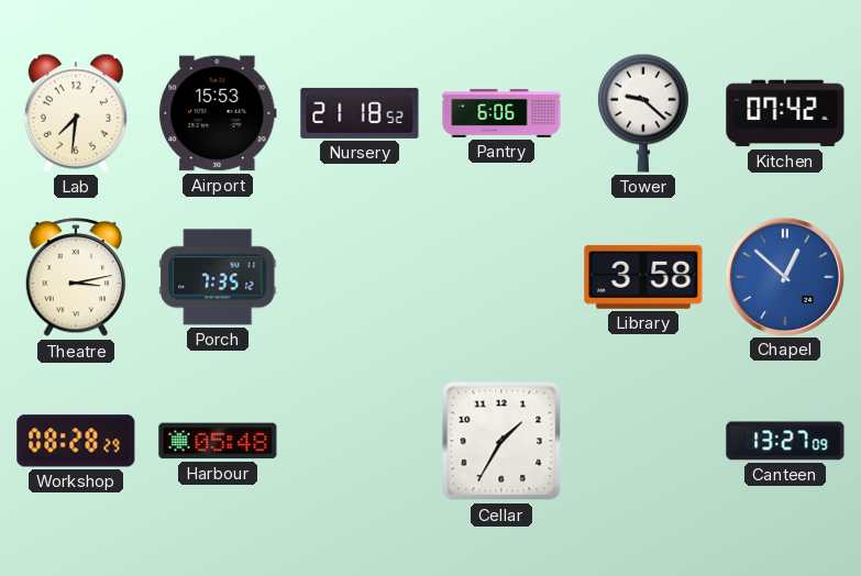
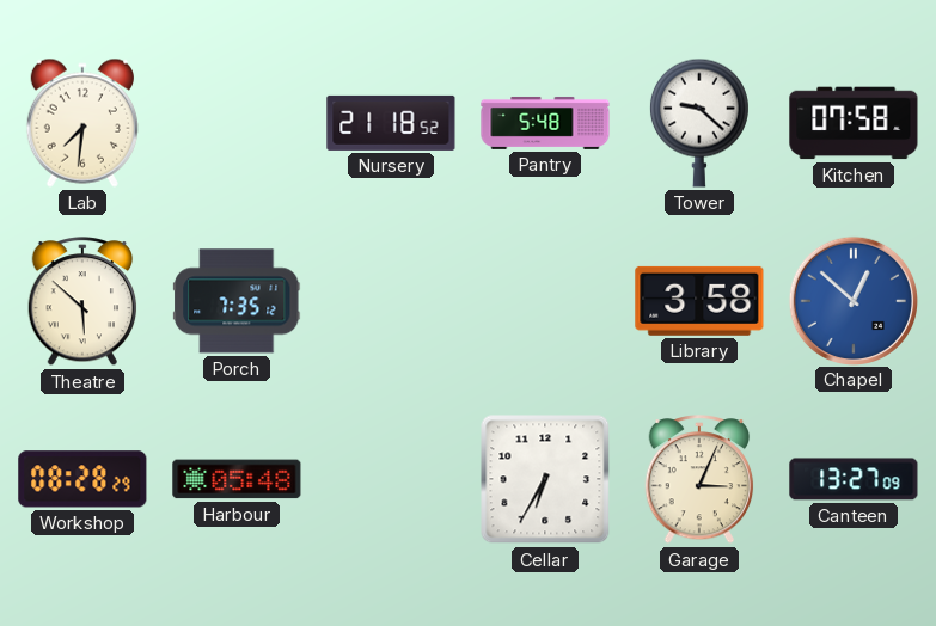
Airport: 15:53 -> none
Pantry: 6:06 -> 5:48
Kitchen: 07:42 -> 07:58
Theatre: 3:13 -> 5:52
Cellar: 1:35 -> 6:35
Garage: none -> 3:04
